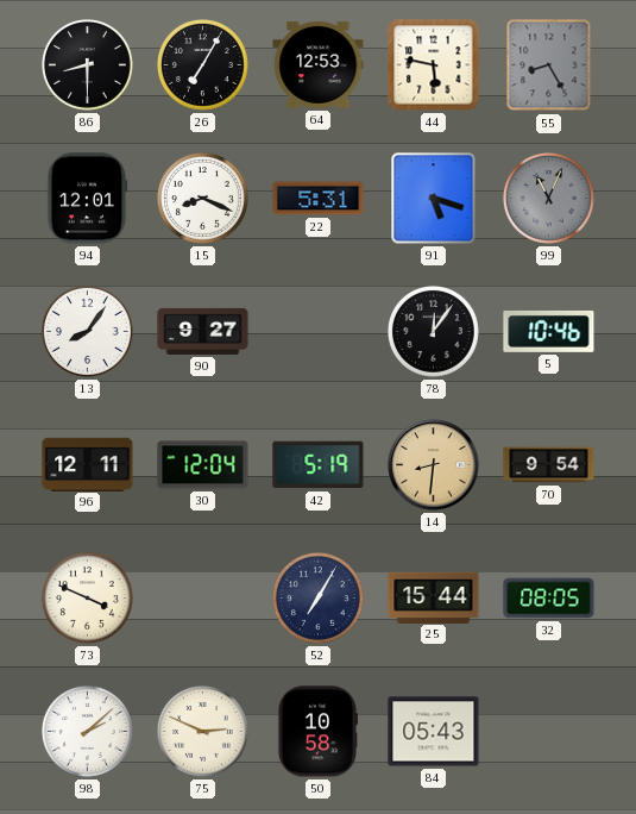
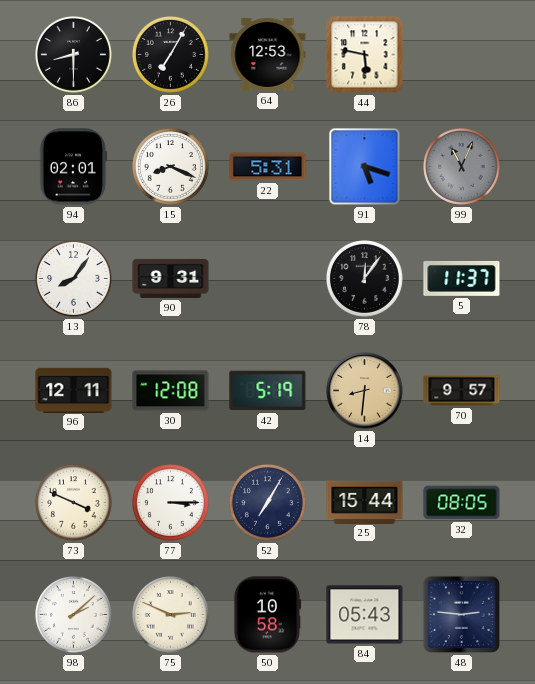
55: 8:25 -> none
94: 12:01 -> 02:01
90: 9:27 -> 9:31
5: 10:46 -> 11:37
30: 12:04 -> 12:08
70: 9:54 -> 9:57
77: none -> 3:15
48: none -> 2:46
